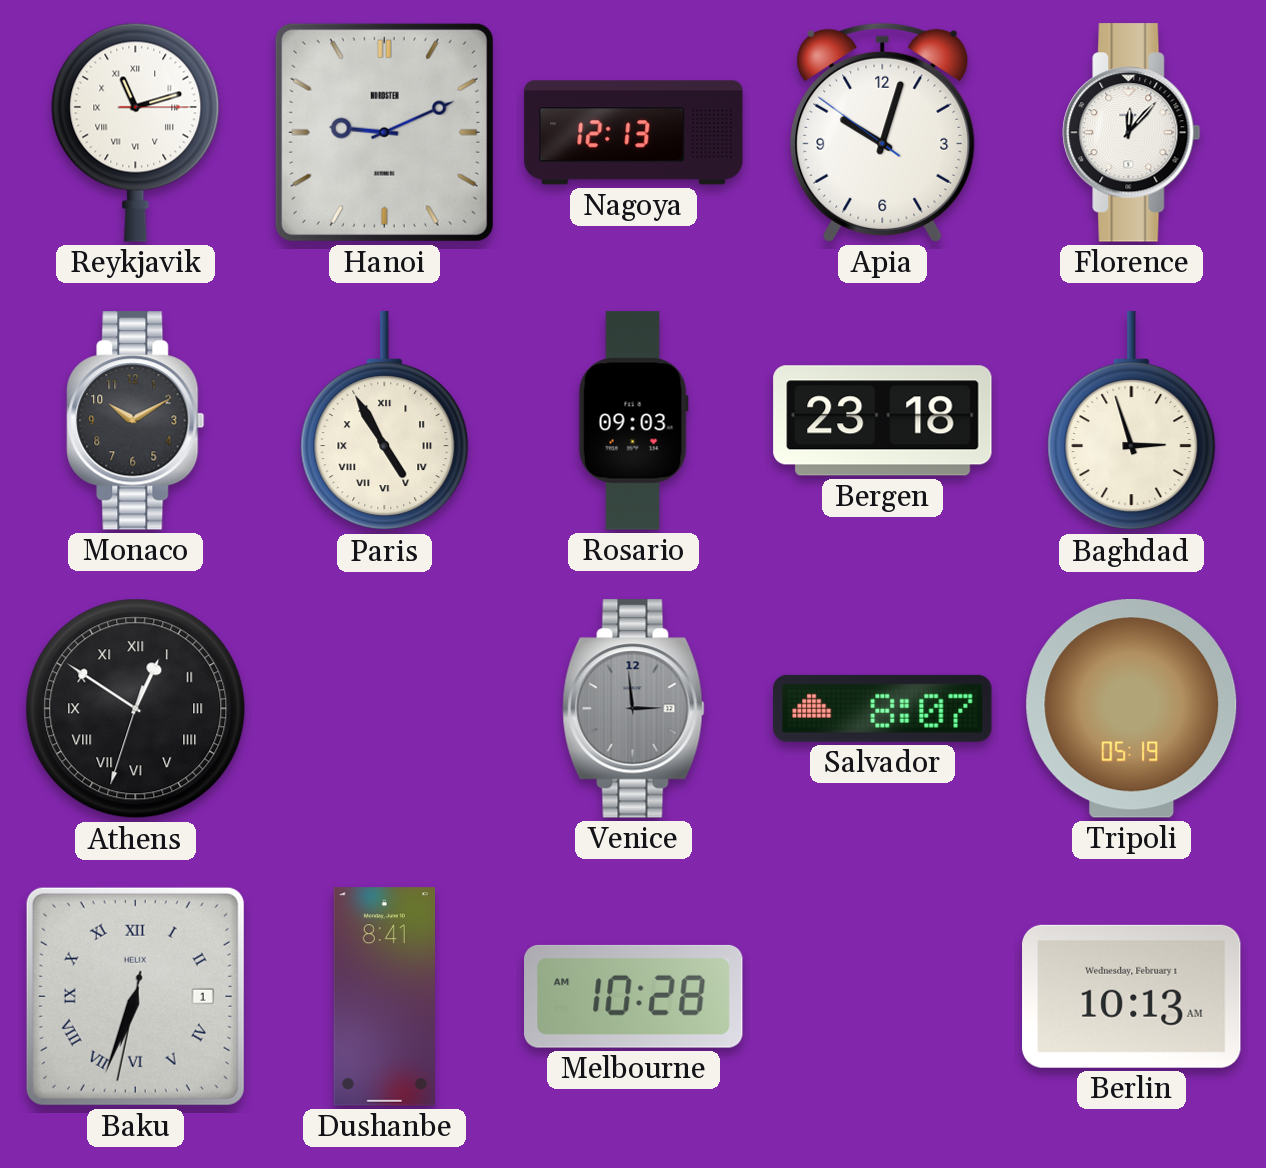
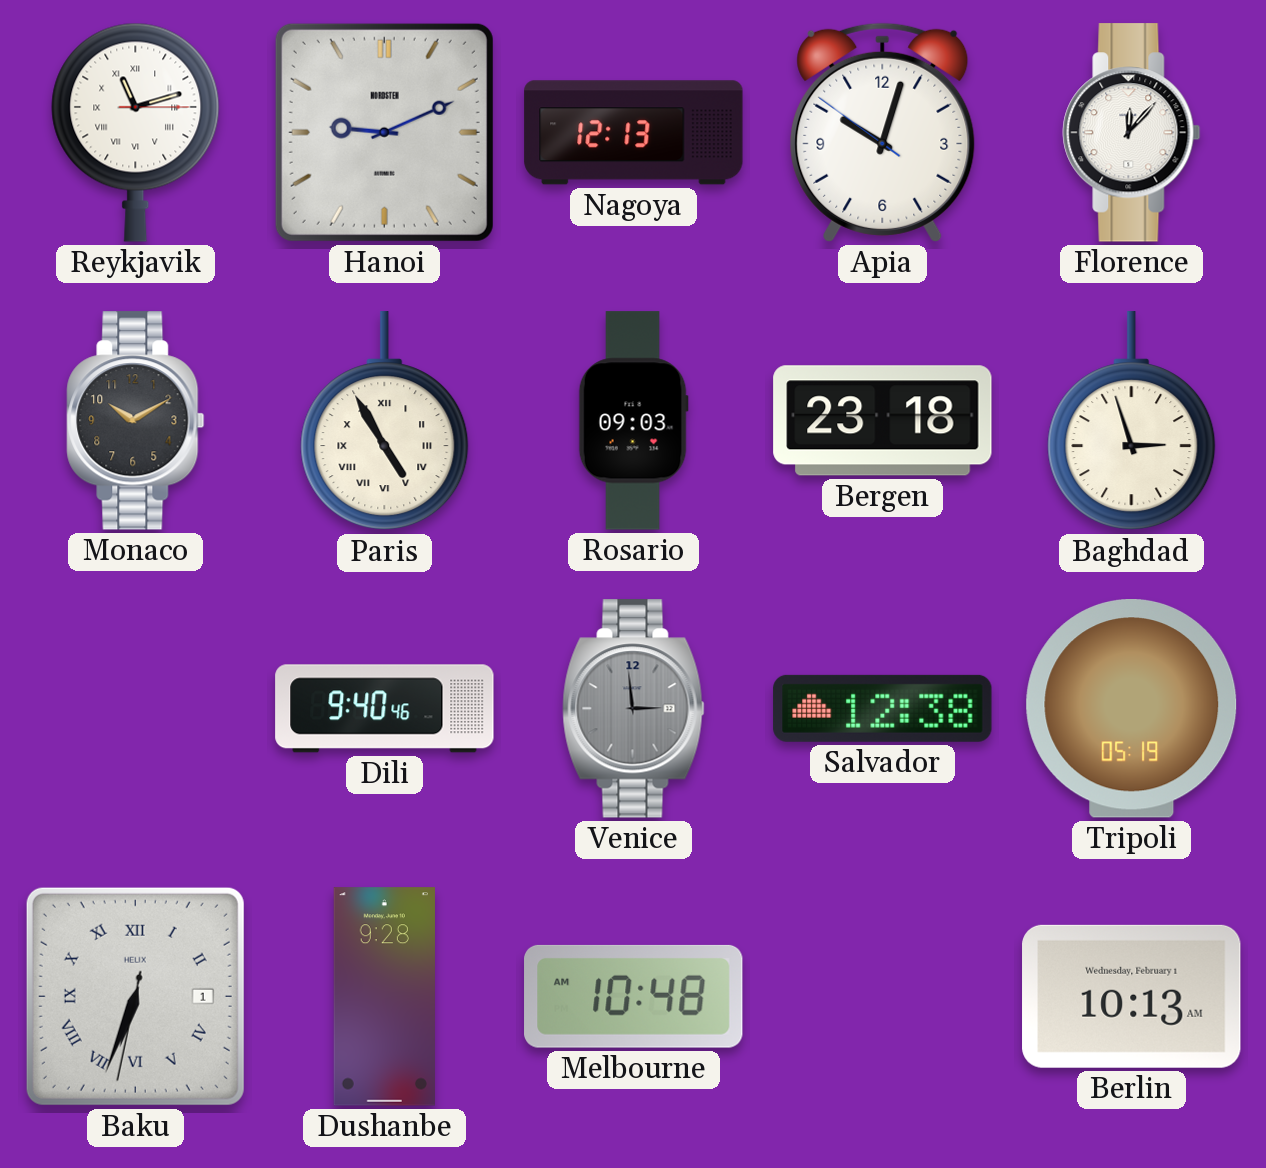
Athens: 12:50 -> none
Dili: none -> 9:40
Salvador: 8:07 -> 12:38
Dushanbe: 8:41 -> 9:28
Melbourne: 10:28 -> 10:48
